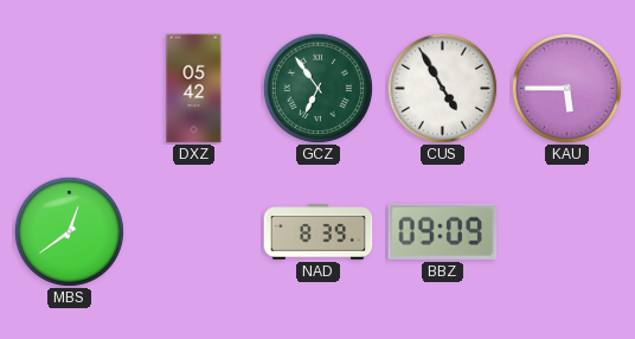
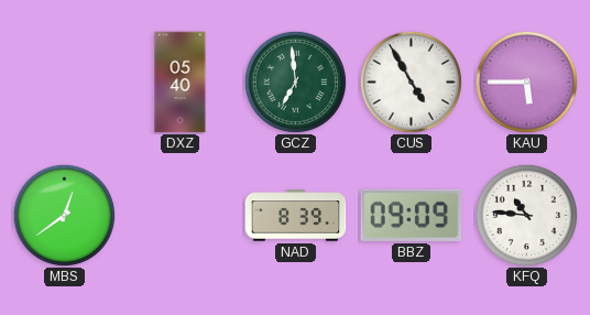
DXZ: 05:42 -> 05:40
GCZ: 6:54 -> 6:59
KFQ: none -> 10:46
